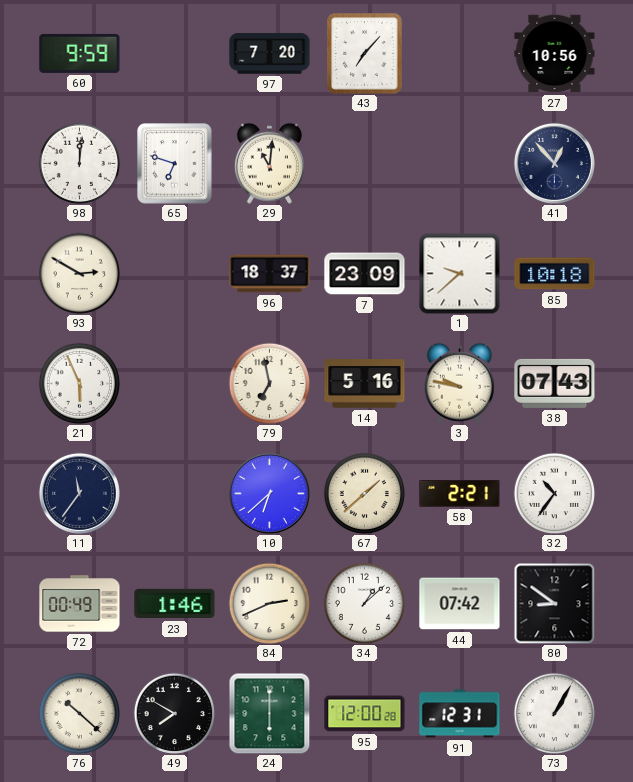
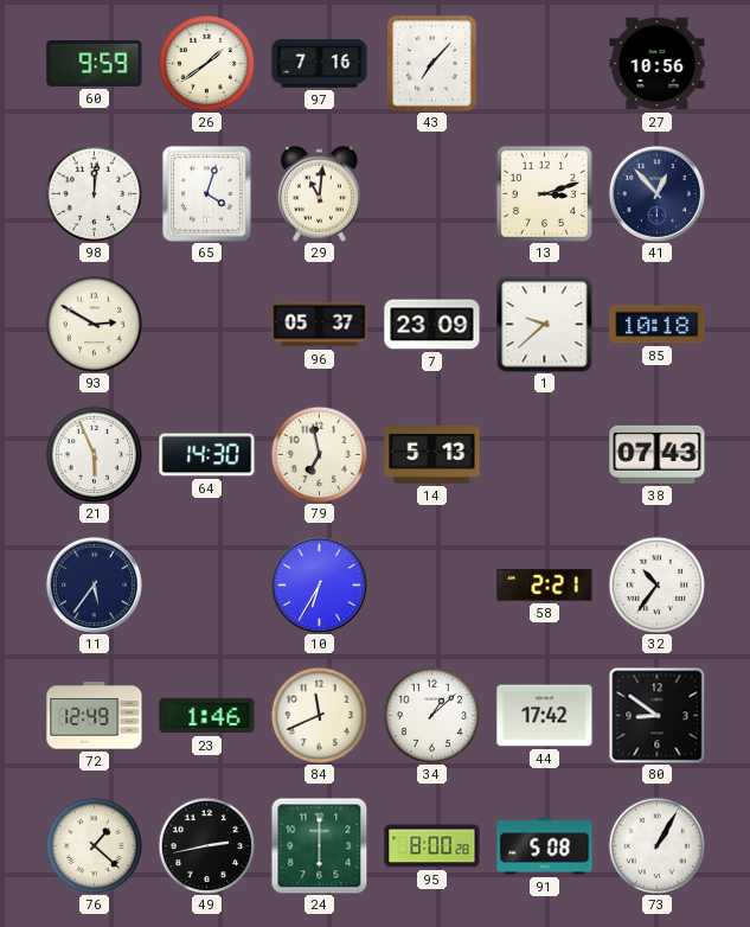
26: none -> 1:39
97: 7:20 -> 7:16
65: 6:48 -> 4:03
13: none -> 3:12
96: 18:37 -> 05:37
64: none -> 14:30
14: 5:16 -> 5:13
3: 9:47 -> none
11: 11:36 -> 5:36
10: 6:38 -> 6:35
67: 1:38 -> none
72: 00:49 -> 12:49
84: 2:41 -> 11:41
44: 07:42 -> 17:42
76: 10:22 -> 1:22
49: 7:50 -> 2:43
95: 12:00 -> 8:00
91: 12:31 -> 5:08
